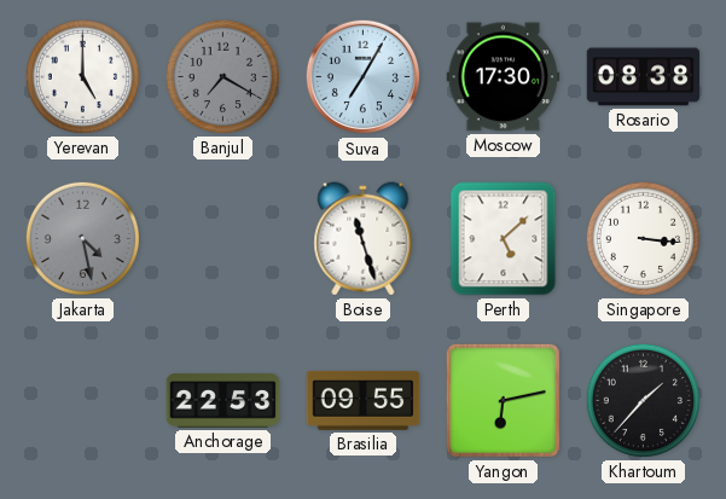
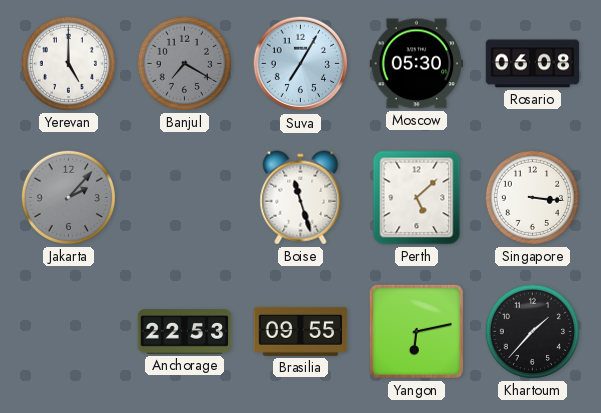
Moscow: 17:30 -> 05:30
Rosario: 08:38 -> 06:08
Jakarta: 4:28 -> 2:07
